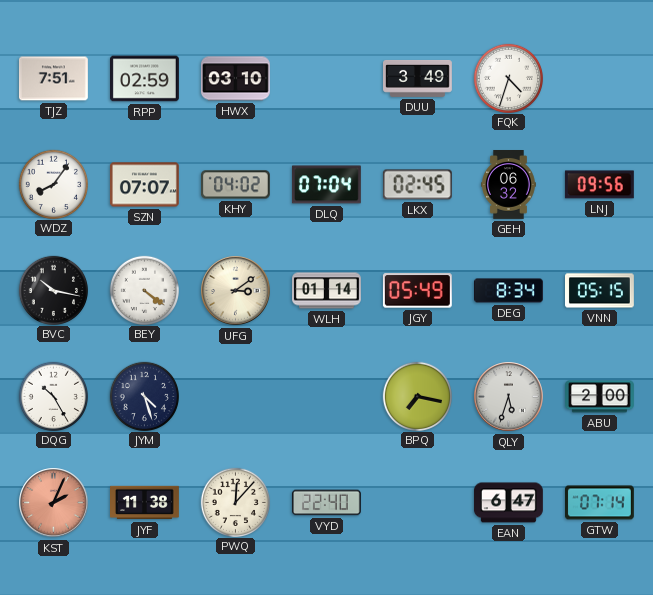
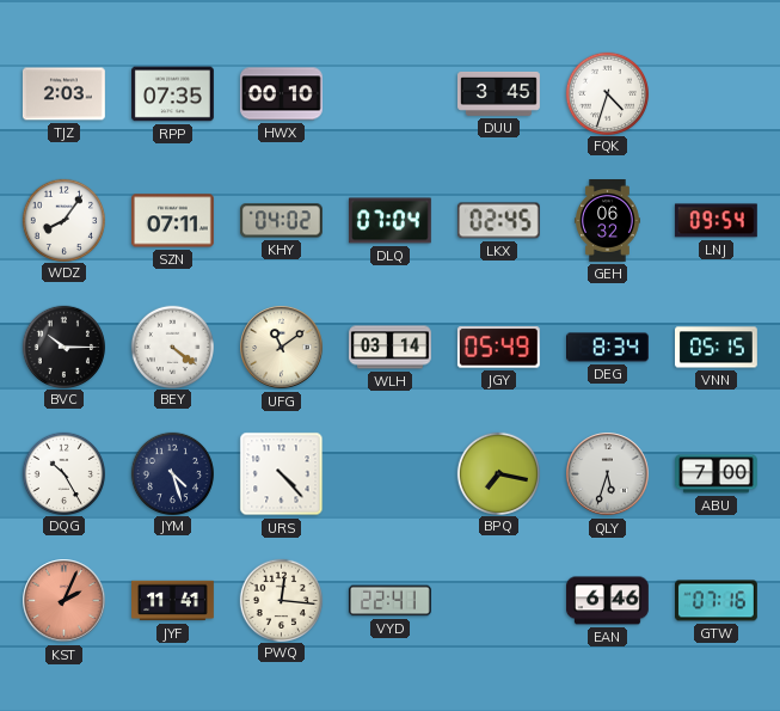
TJZ: 7:51 -> 2:03
RPP: 02:59 -> 07:35
HWX: 03:10 -> 00:10
DUU: 3:49 -> 3:45
SZN: 07:07 -> 07:11
LNJ: 09:56 -> 09:54
BVC: 10:17 -> 10:15
UFG: 3:09 -> 11:09
WLH: 01:14 -> 03:14
URS: none -> 4:23
ABU: 2:00 -> 7:00
JYF: 11:38 -> 11:41
PWQ: 12:07 -> 12:16
VYD: 22:40 -> 22:41
EAN: 6:47 -> 6:46
GTW: 07:14 -> 07:16
